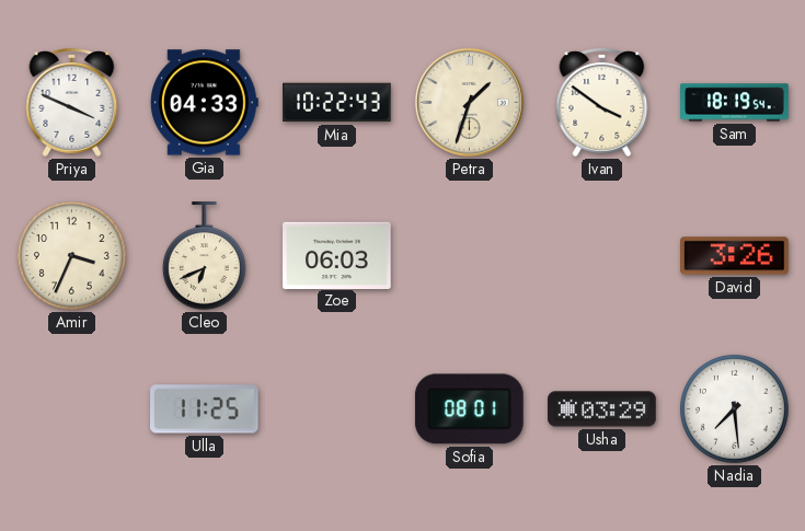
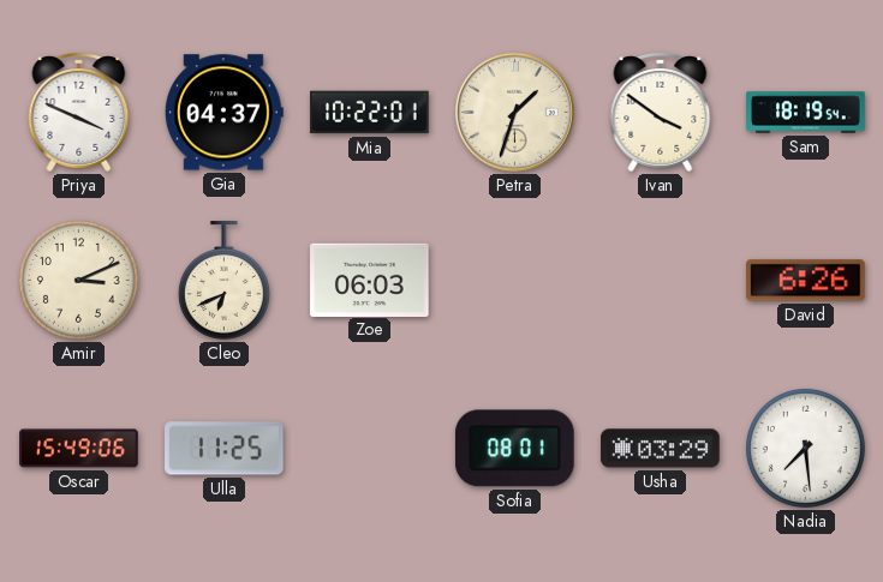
Gia: 04:33 -> 04:37
Mia: 10:22:43 -> 10:22:01
Amir: 3:34 -> 3:11
David: 3:26 -> 6:26
Oscar: none -> 15:49
